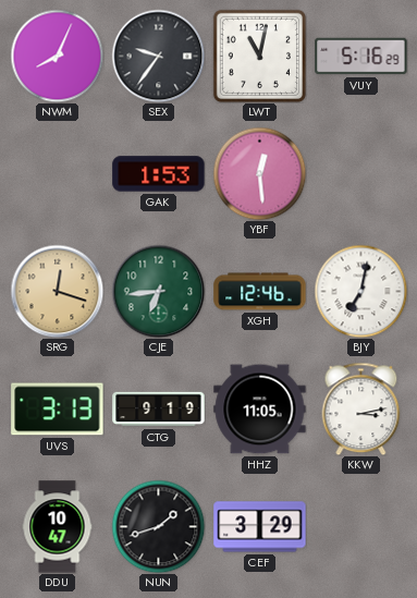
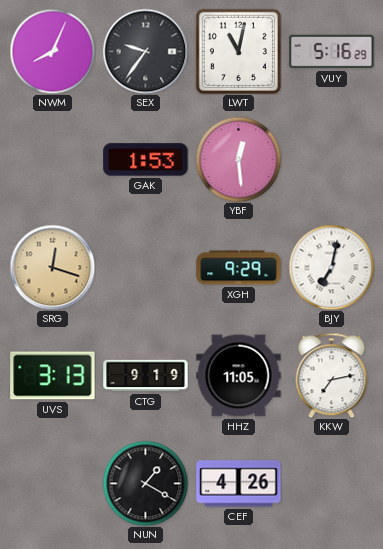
CJE: 6:44 -> none
XGH: 12:46 -> 9:29
KKW: 3:13 -> 7:13
DDU: 10:47 -> none
NUN: 1:42 -> 1:20
CEF: 3:29 -> 4:26
